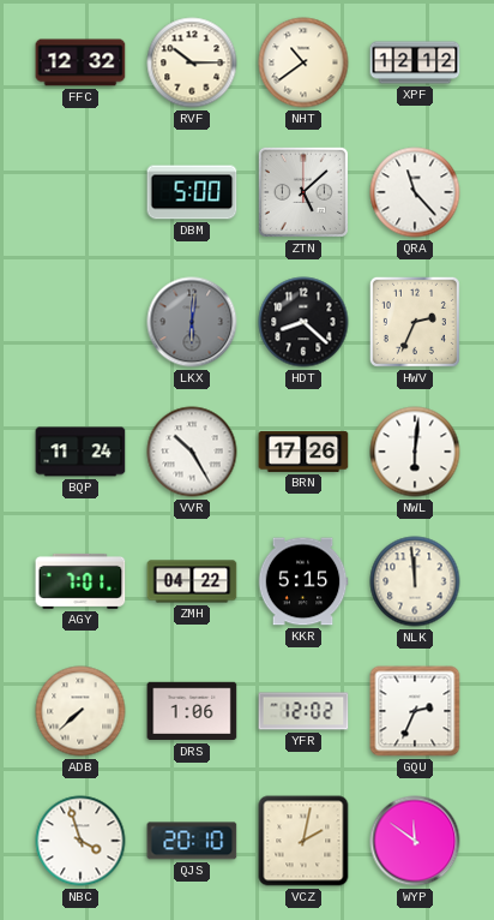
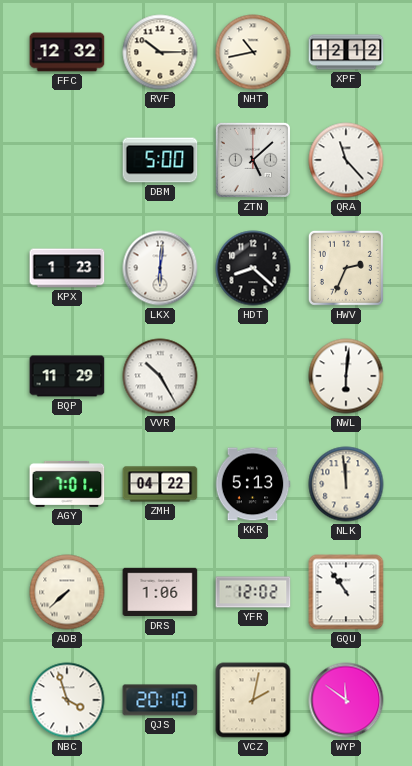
NHT: 10:39 -> 10:43
KPX: none -> 1:23
LKX dial: grey -> white
BQP: 11:24 -> 11:29
BRN: 17:26 -> none
KKR: 5:15 -> 5:13
GQU: 2:34 -> 10:54
